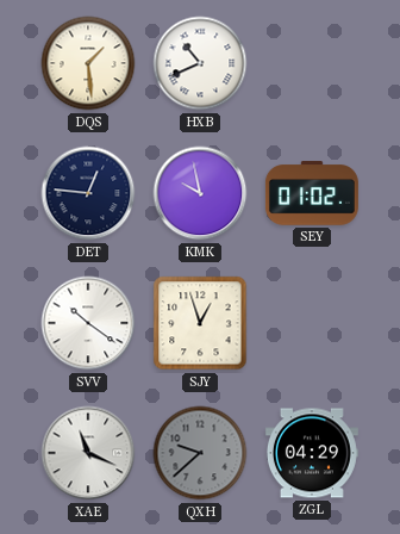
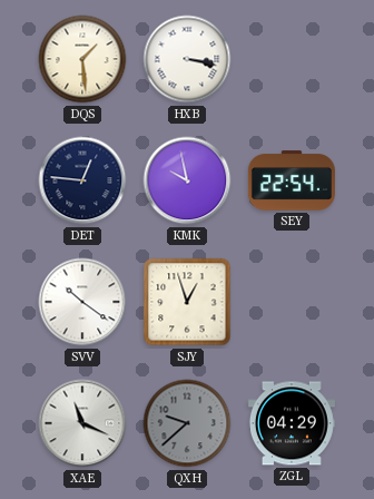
HXB: 10:41 -> 3:17
SEY: 01:02 -> 22:54
